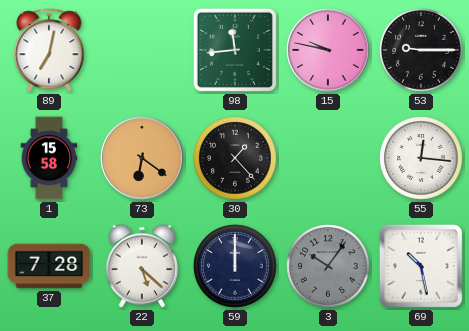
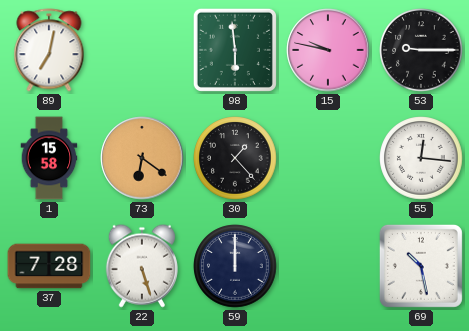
98: 11:44 -> 5:59
22: 5:22 -> 5:27
3: 10:06 -> none
